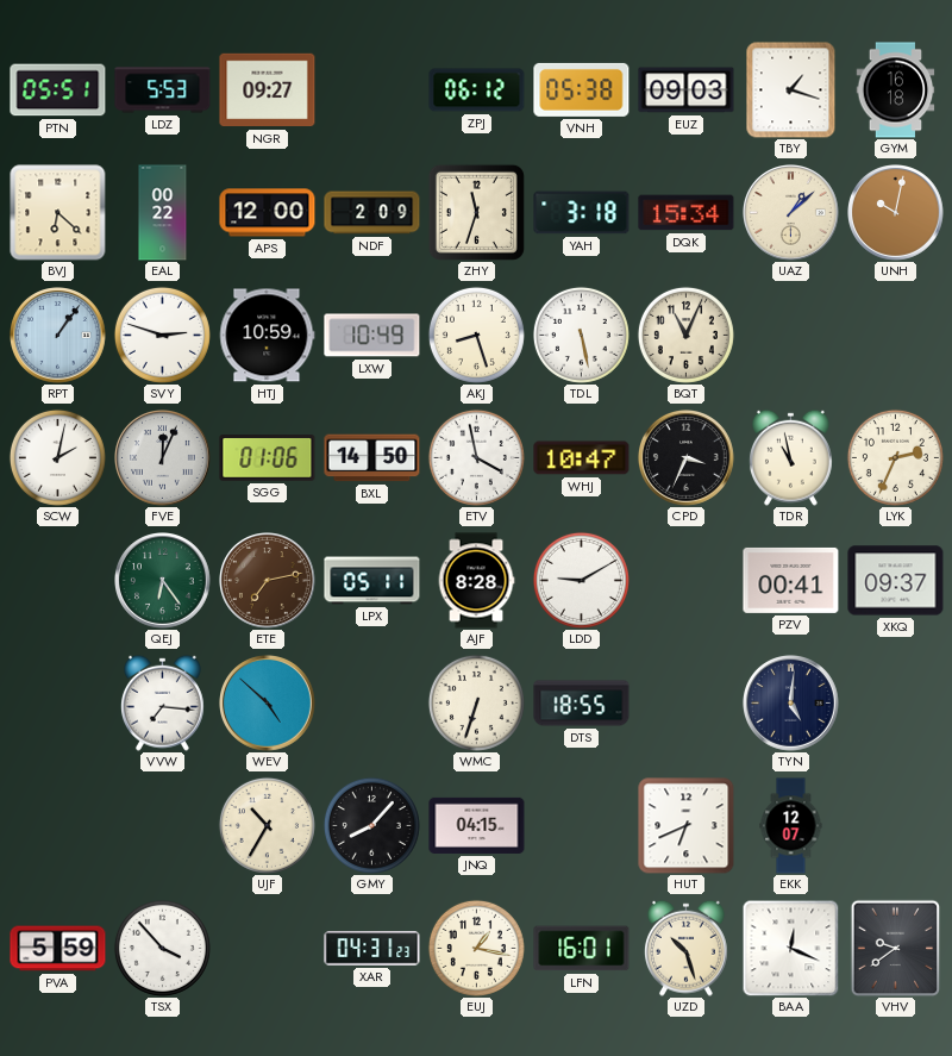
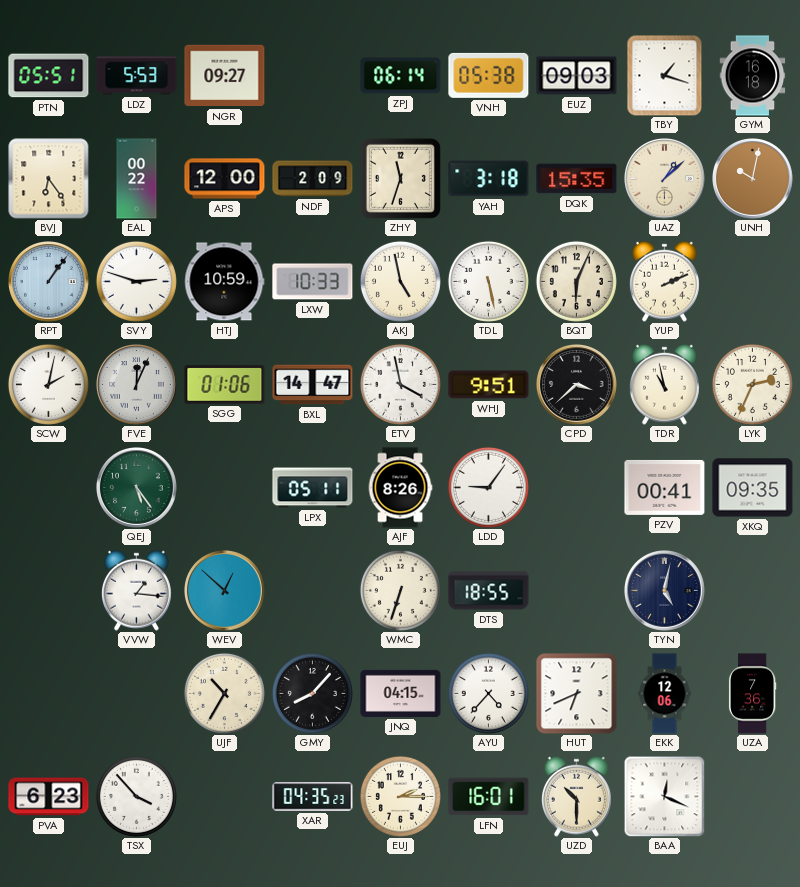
ZPJ: 06:12 -> 06:14
BVJ: 6:22 -> 6:24
DQK: 15:34 -> 15:35
LXW: 10:49 -> 10:33
AKJ: 8:27 -> 4:58
BQT: 11:04 -> 6:04
YUP: none -> 2:11
BXL: 14:50 -> 14:47
WHJ: 10:47 -> 9:51
CPD: 3:34 -> 3:38
QEJ: 6:24 -> 5:24
ETE: 7:13 -> none
AJF: 8:28 -> 8:26
LDD: 9:10 -> 9:06
XKQ: 09:37 -> 09:35
VVW: 7:16 -> 1:16
WEV: 4:52 -> 12:52
TYN: 5:01 -> 5:02
AYU: none -> 4:37
EKK: 12:07 -> 12:06
UZA: none -> 7:36
PVA: 5:59 -> 6:23
XAR: 04:31 -> 04:35
EUJ: 1:17 -> 2:15
UZD: 10:27 -> 10:30
VHV: 9:39 -> none
